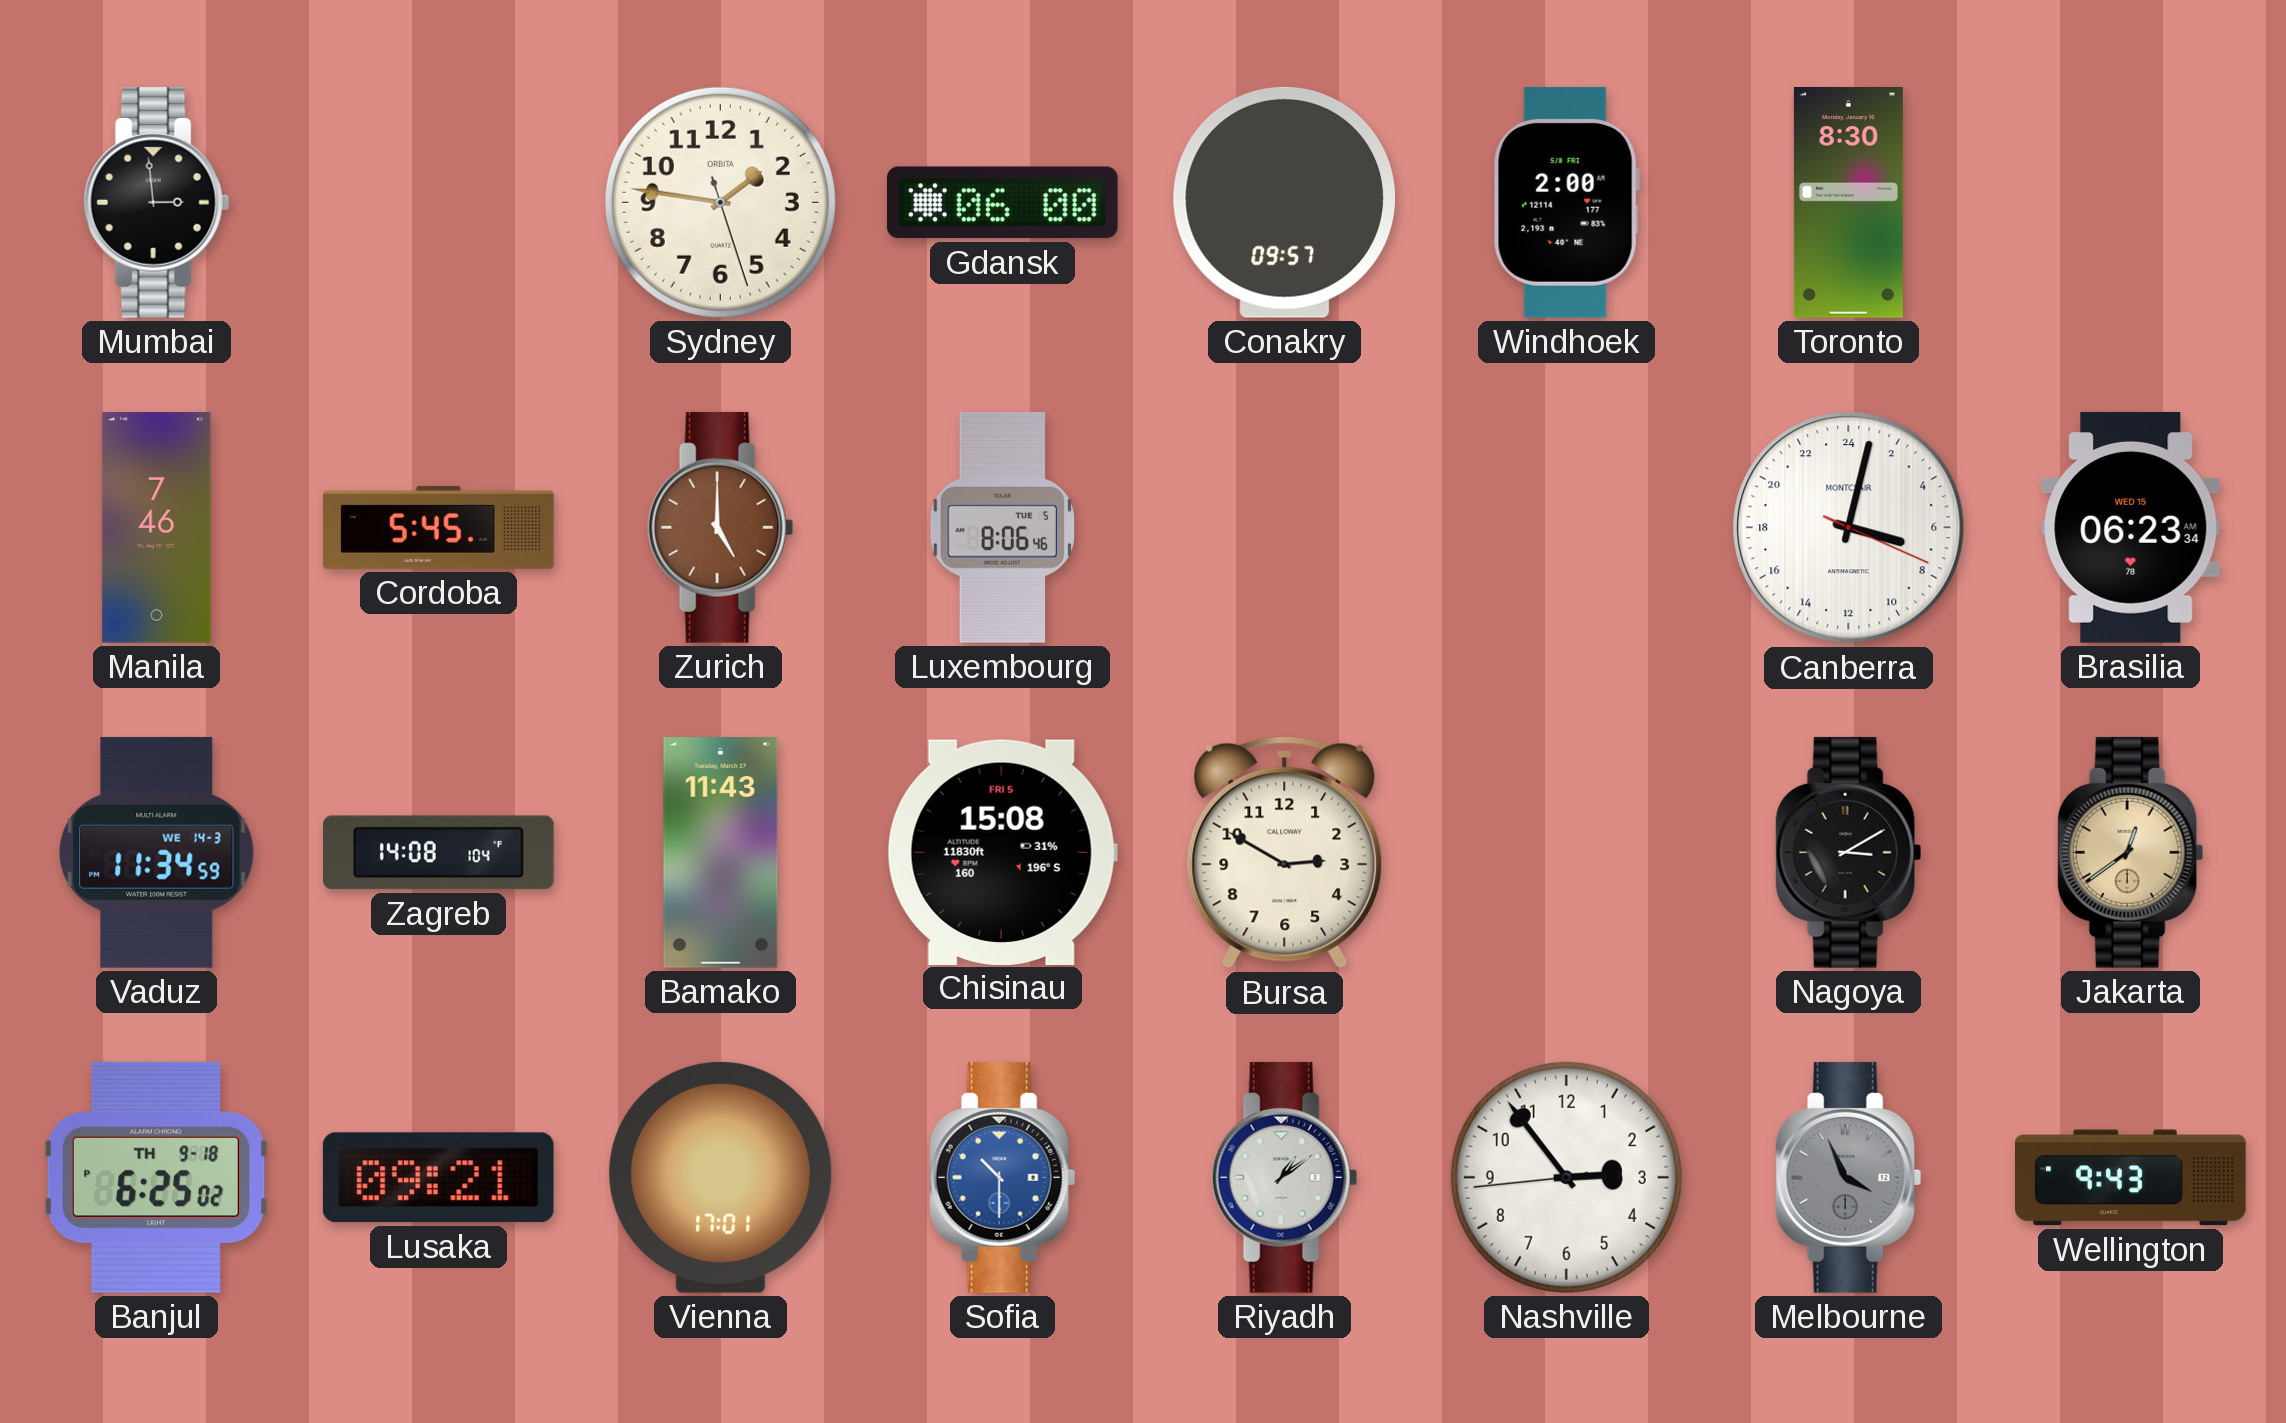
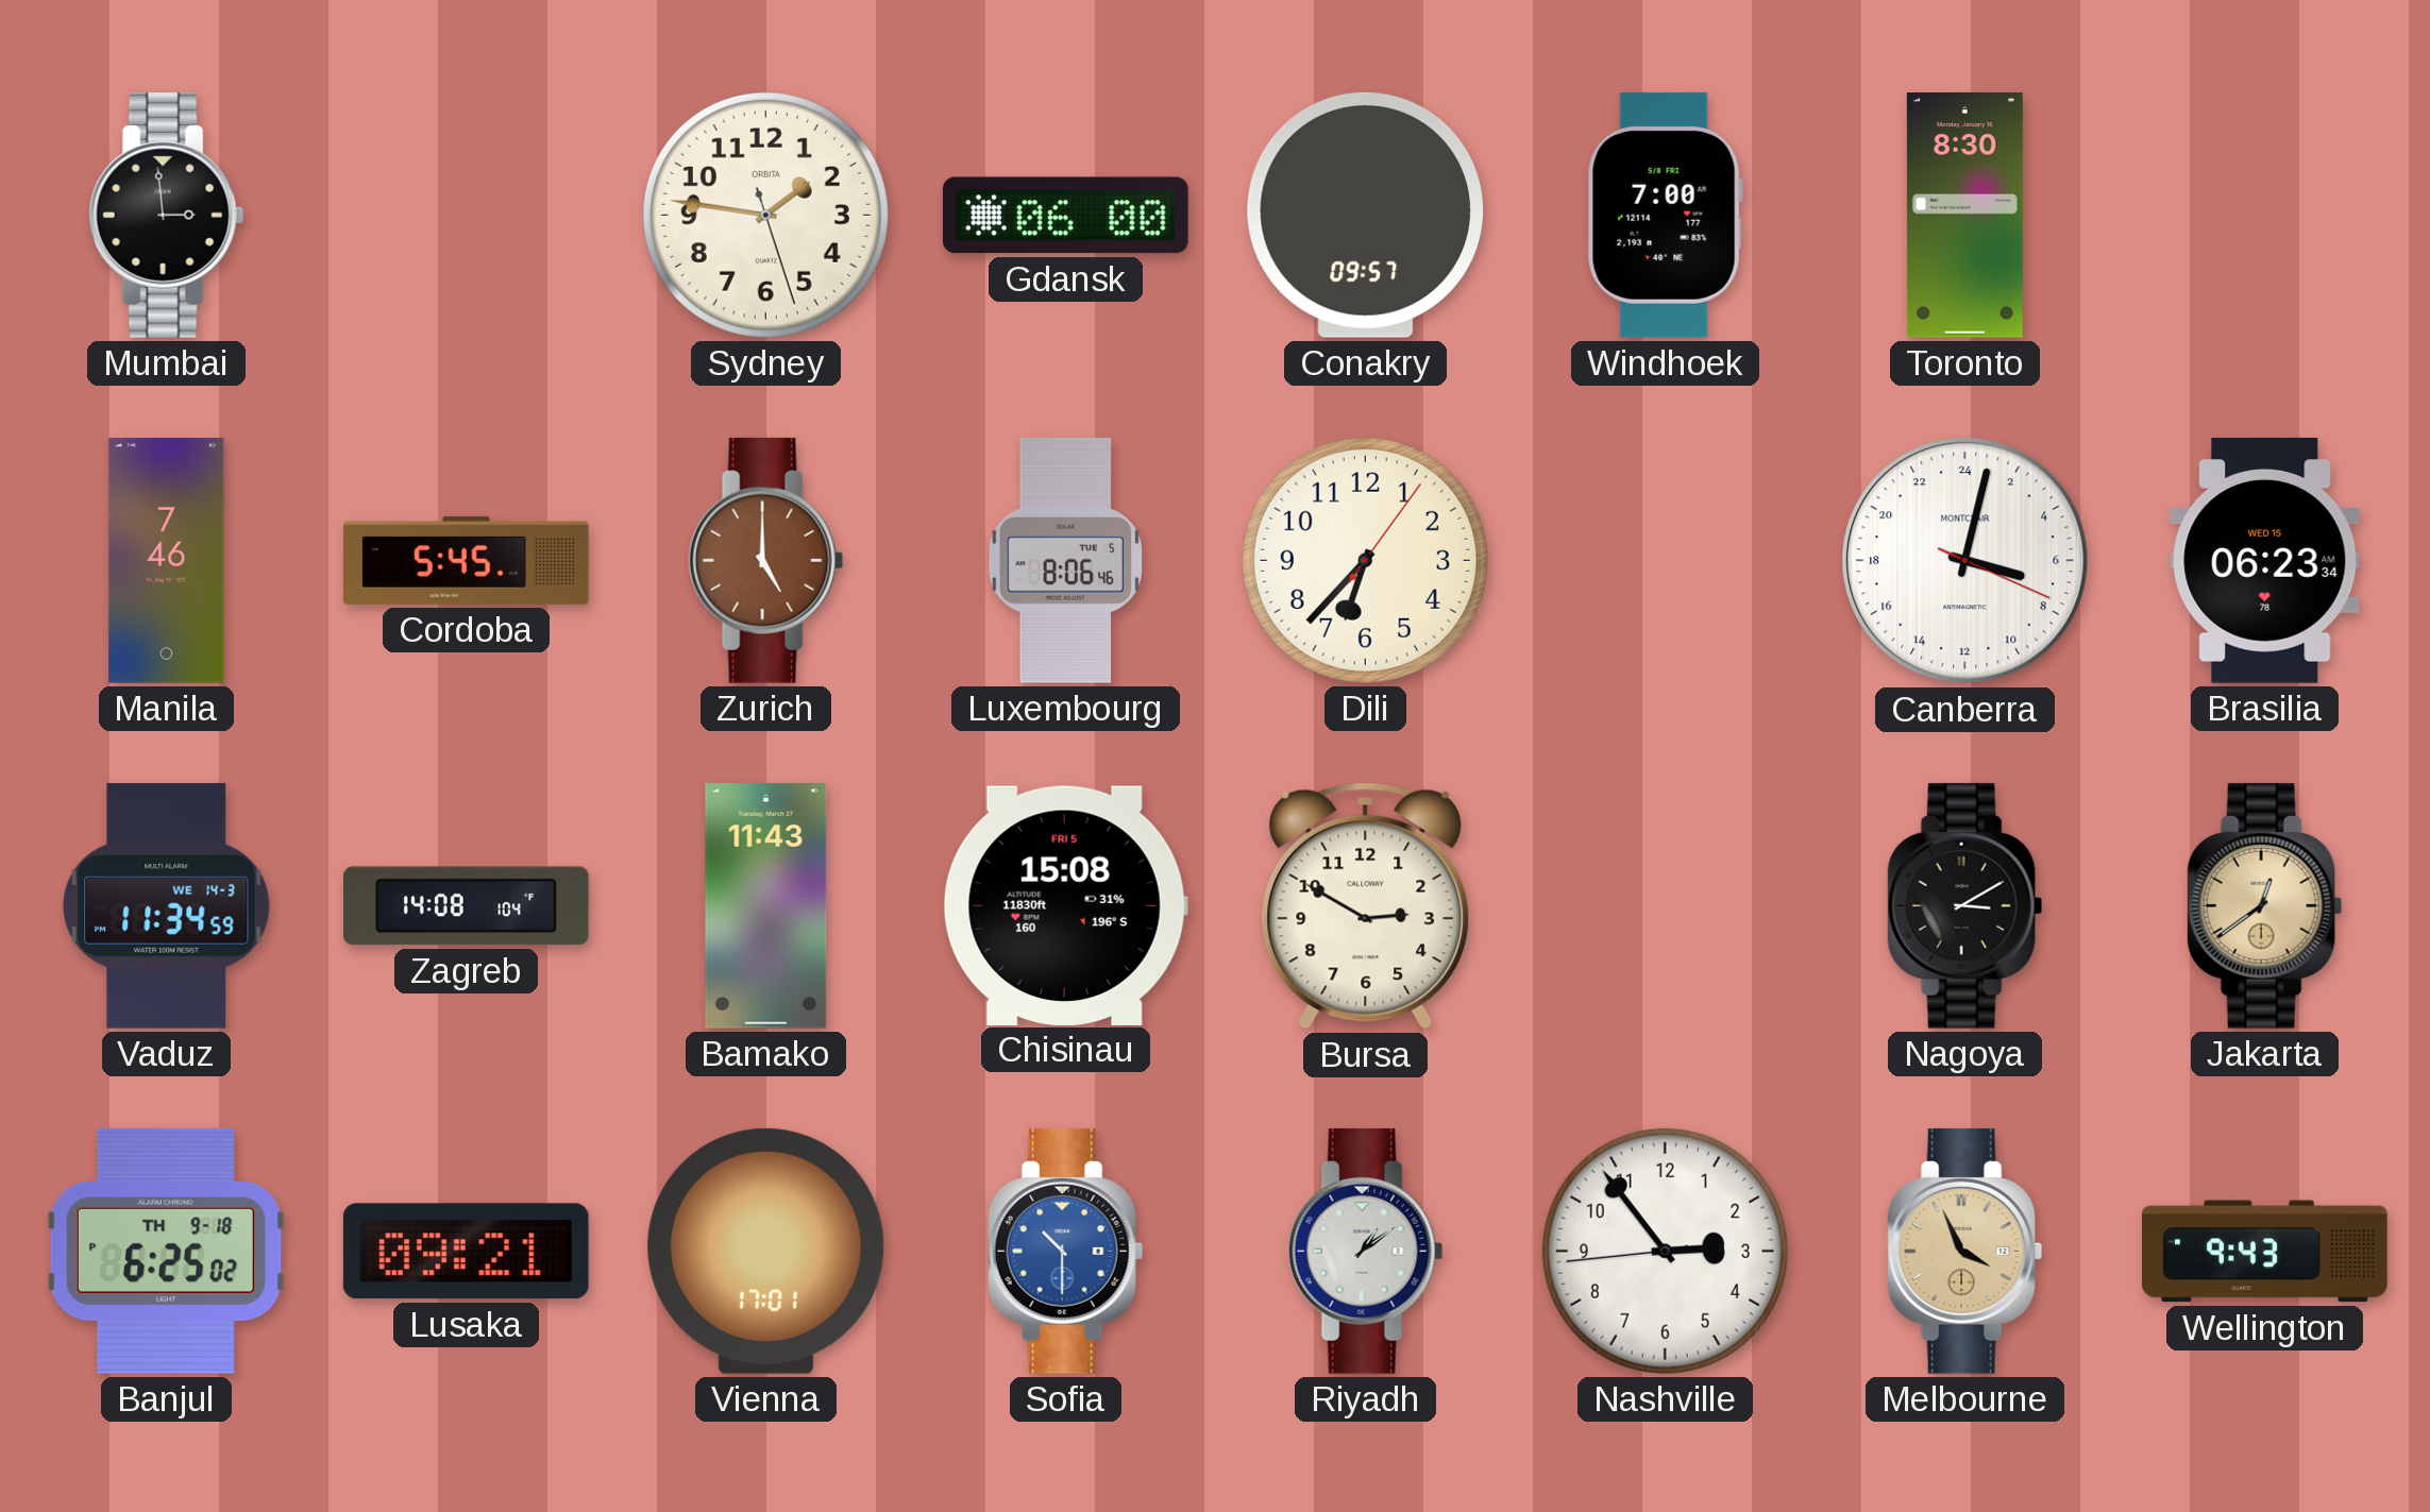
Windhoek: 2:00 -> 7:00
Dili: none -> 6:37
Melbourne dial: grey -> champagne
